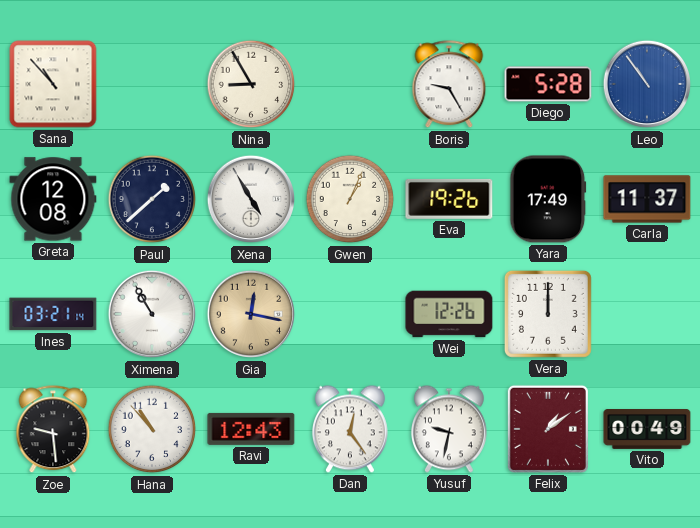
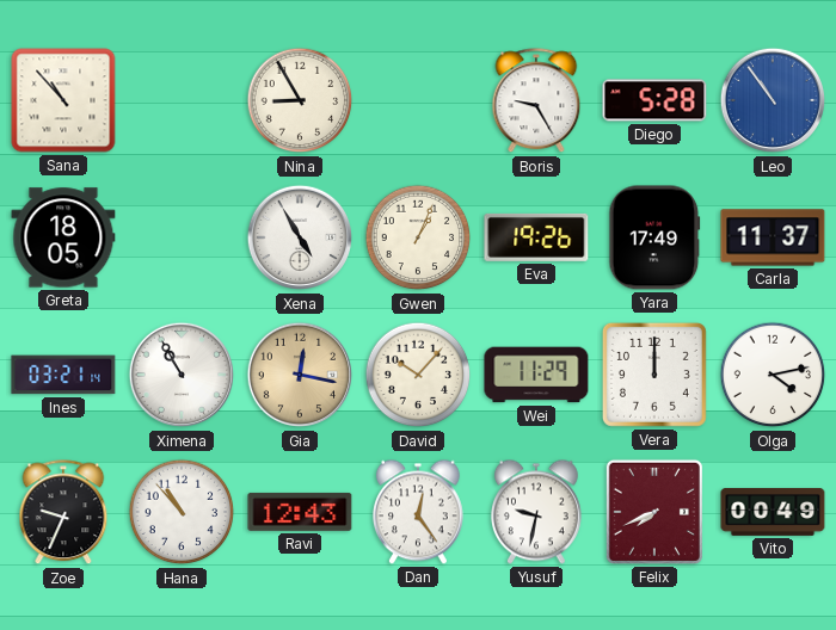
Greta: 12:08 -> 18:05
Paul: 1:38 -> none
David: none -> 10:07
Wei: 12:26 -> 11:29
Olga: none -> 4:13
Zoe: 9:29 -> 9:34
Felix: 1:09 -> 7:41
